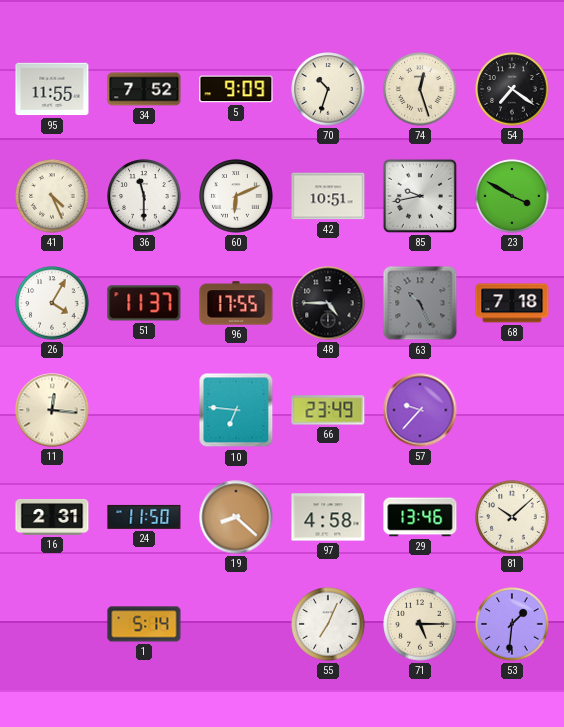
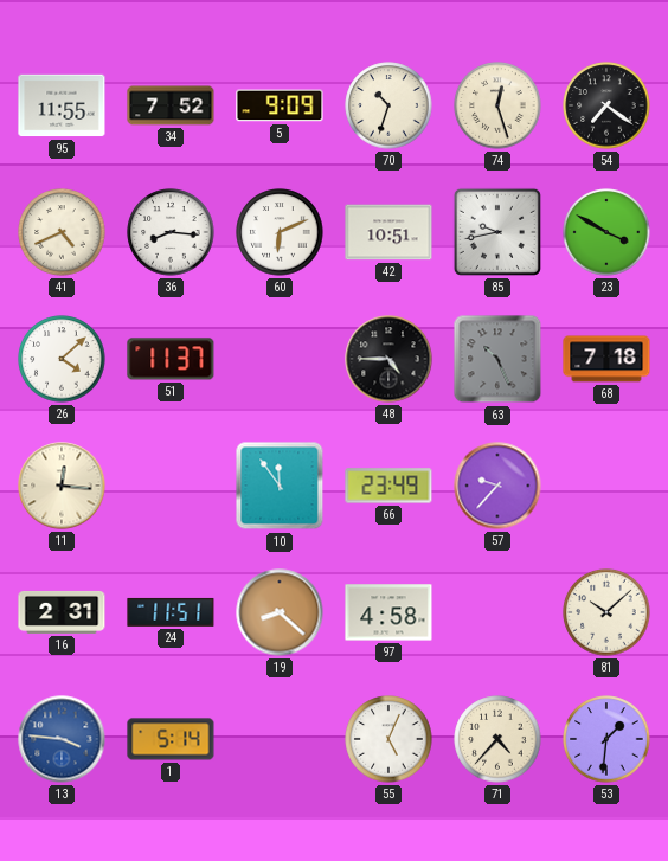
41: 4:26 -> 4:41
36: 11:30 -> 8:16
26: 4:05 -> 4:08
96: 17:55 -> none
10: 6:46 -> 11:54
24: 11:50 -> 11:51
29: 13:46 -> none
13: none -> 3:46
55: 7:04 -> 5:04
71: 5:15 -> 4:37
